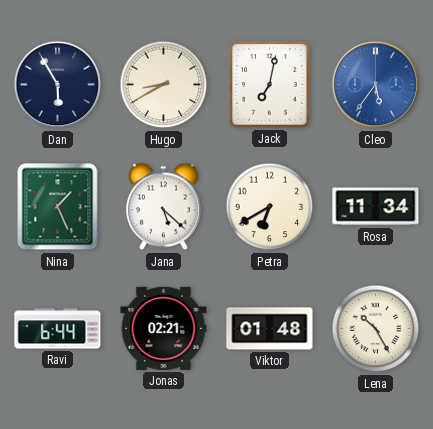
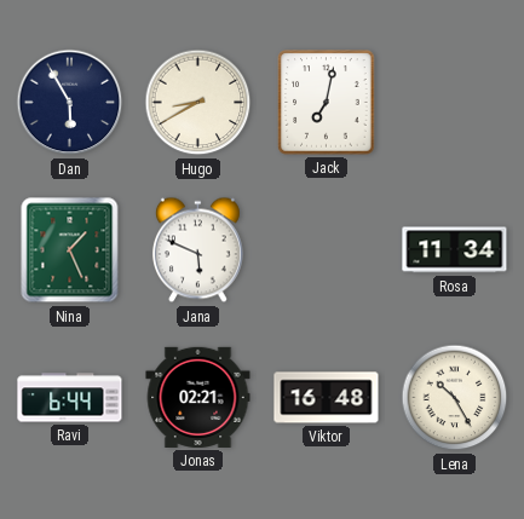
Cleo: 5:36 -> none
Jana: 5:22 -> 5:49
Petra: 6:40 -> none
Viktor: 01:48 -> 16:48
